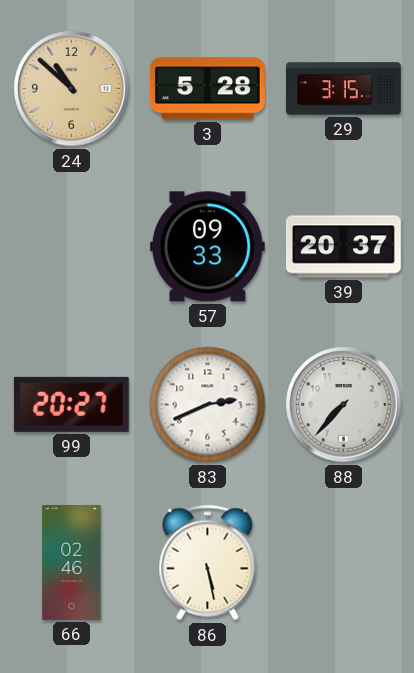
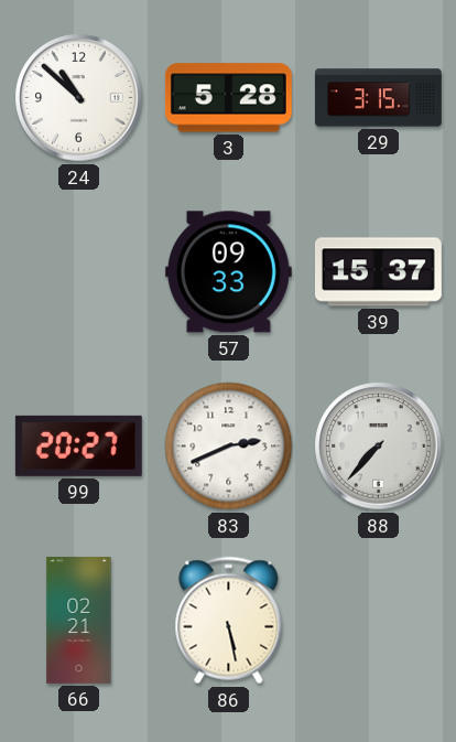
24 dial: champagne -> white
39: 20:37 -> 15:37
66: 02:46 -> 02:21
